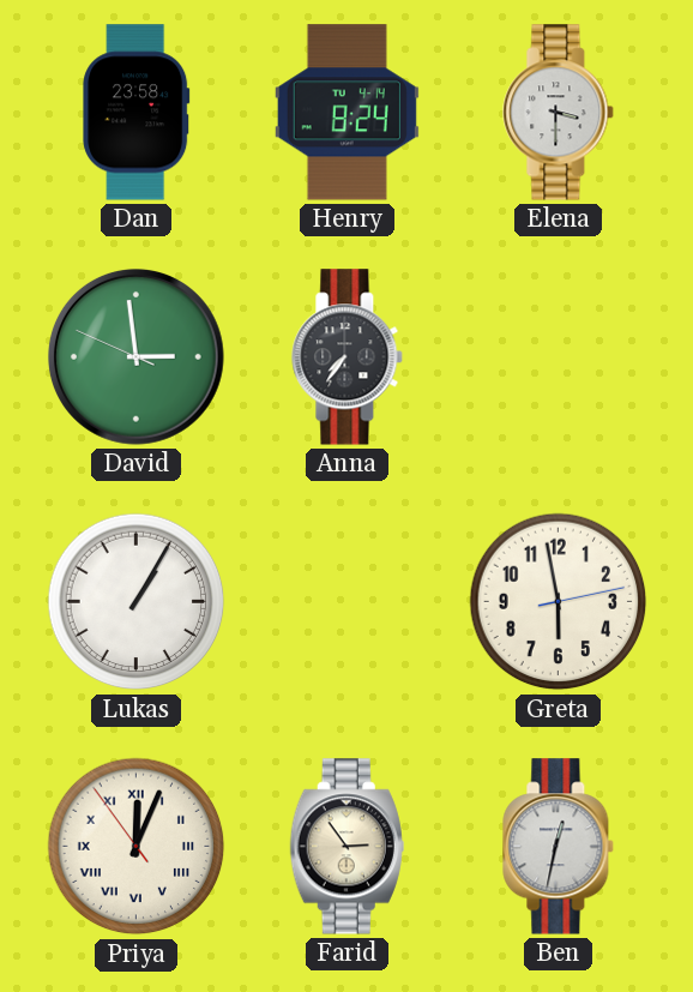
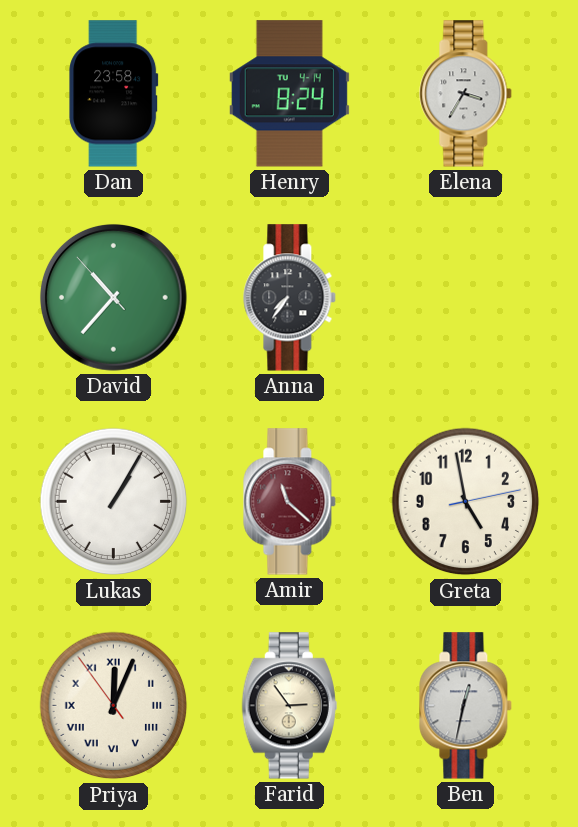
Elena: 3:30 -> 3:35
David: 2:58 -> 10:36
Amir: none -> 11:22
Greta: 5:58 -> 4:58
